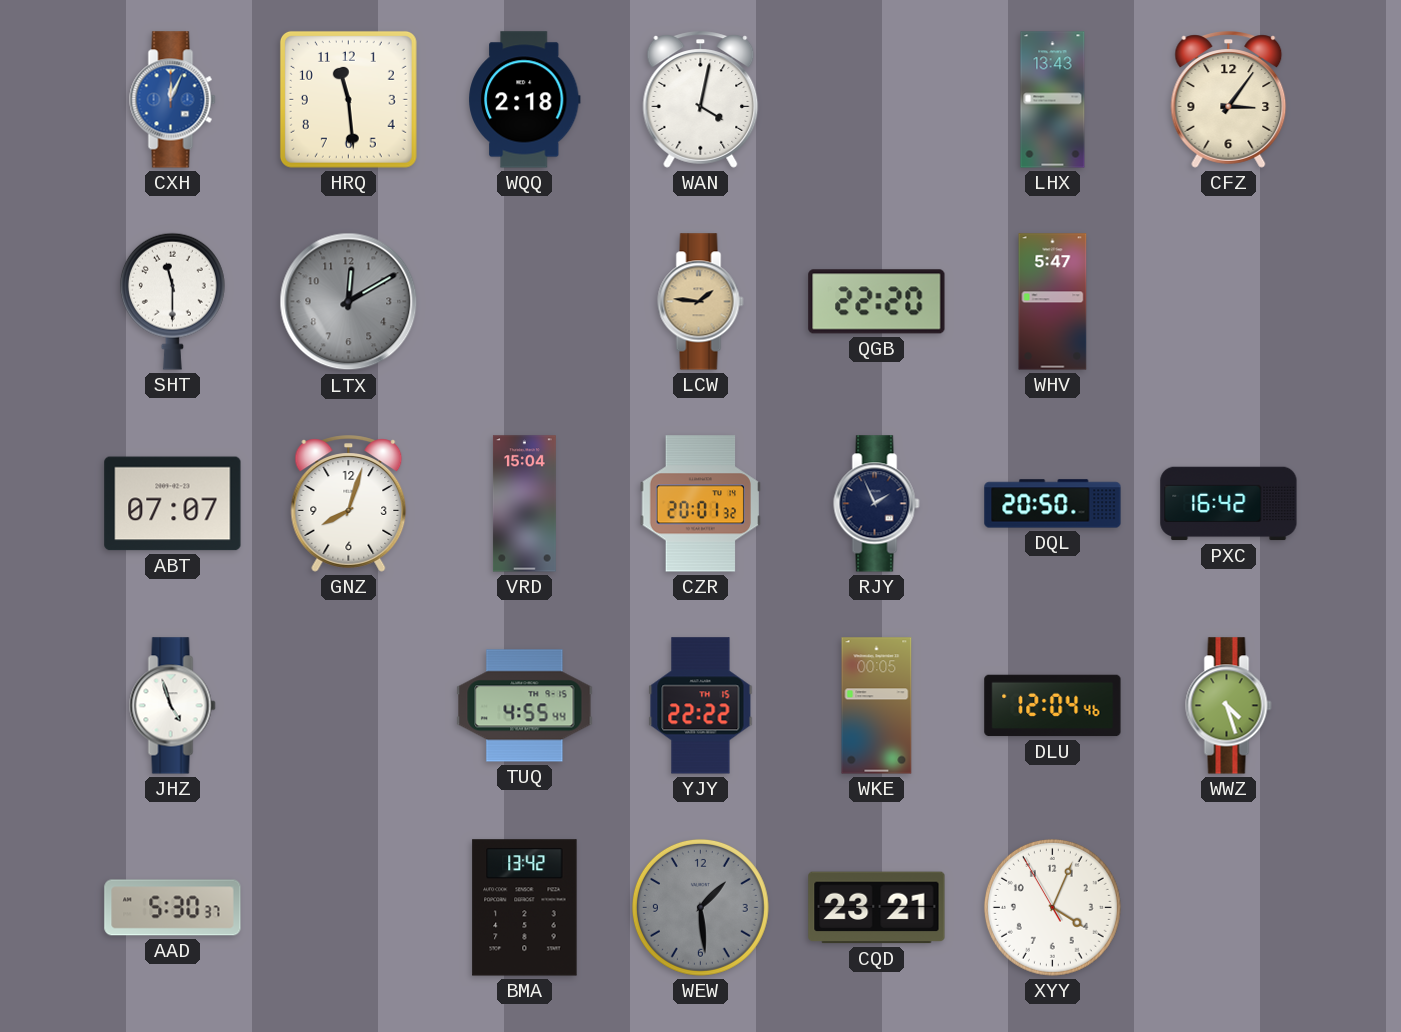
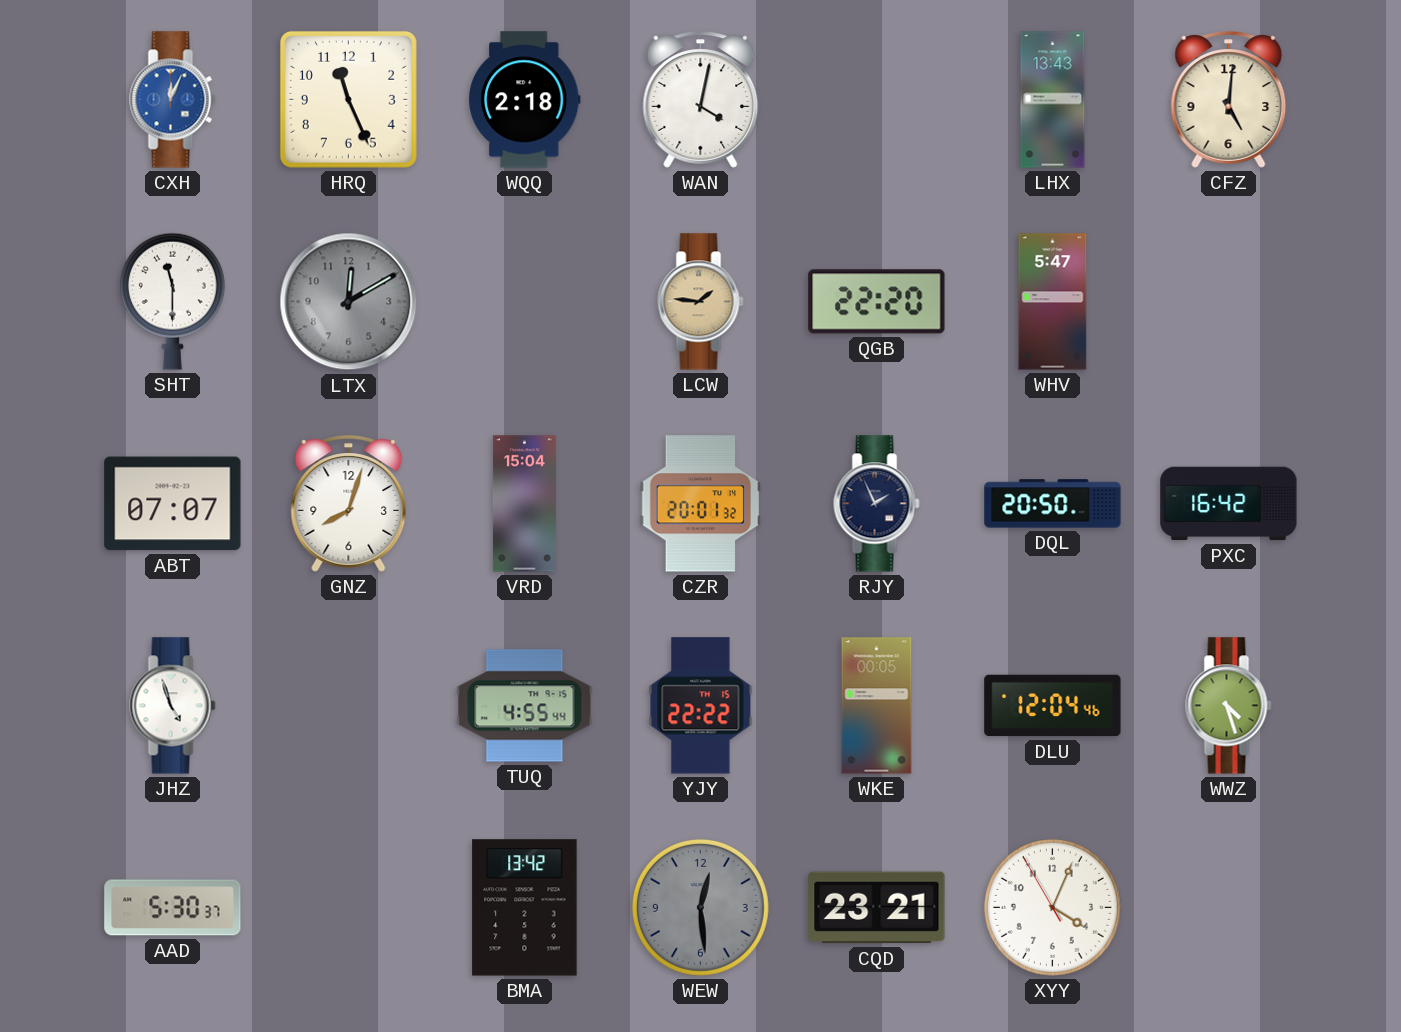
HRQ: 11:29 -> 11:26
CFZ: 3:06 -> 5:01
WEW: 1:29 -> 12:29
